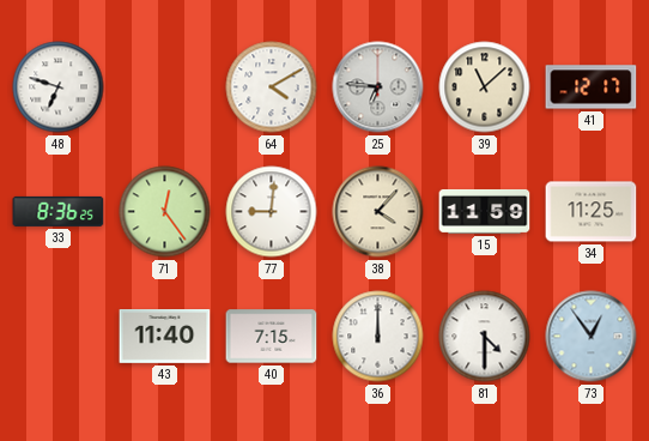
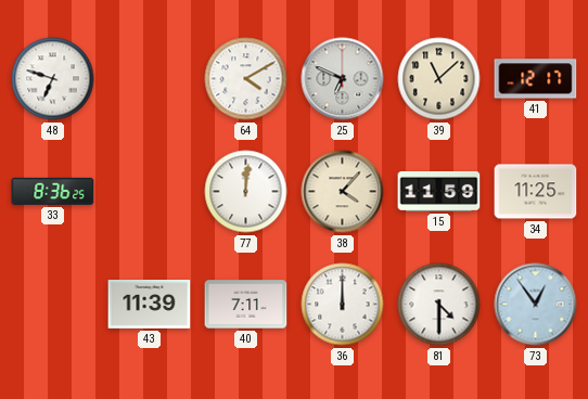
25: 6:46 -> 6:49
71: 12:24 -> none
77: 9:01 -> 12:01
43: 11:40 -> 11:39
40: 7:15 -> 7:11
